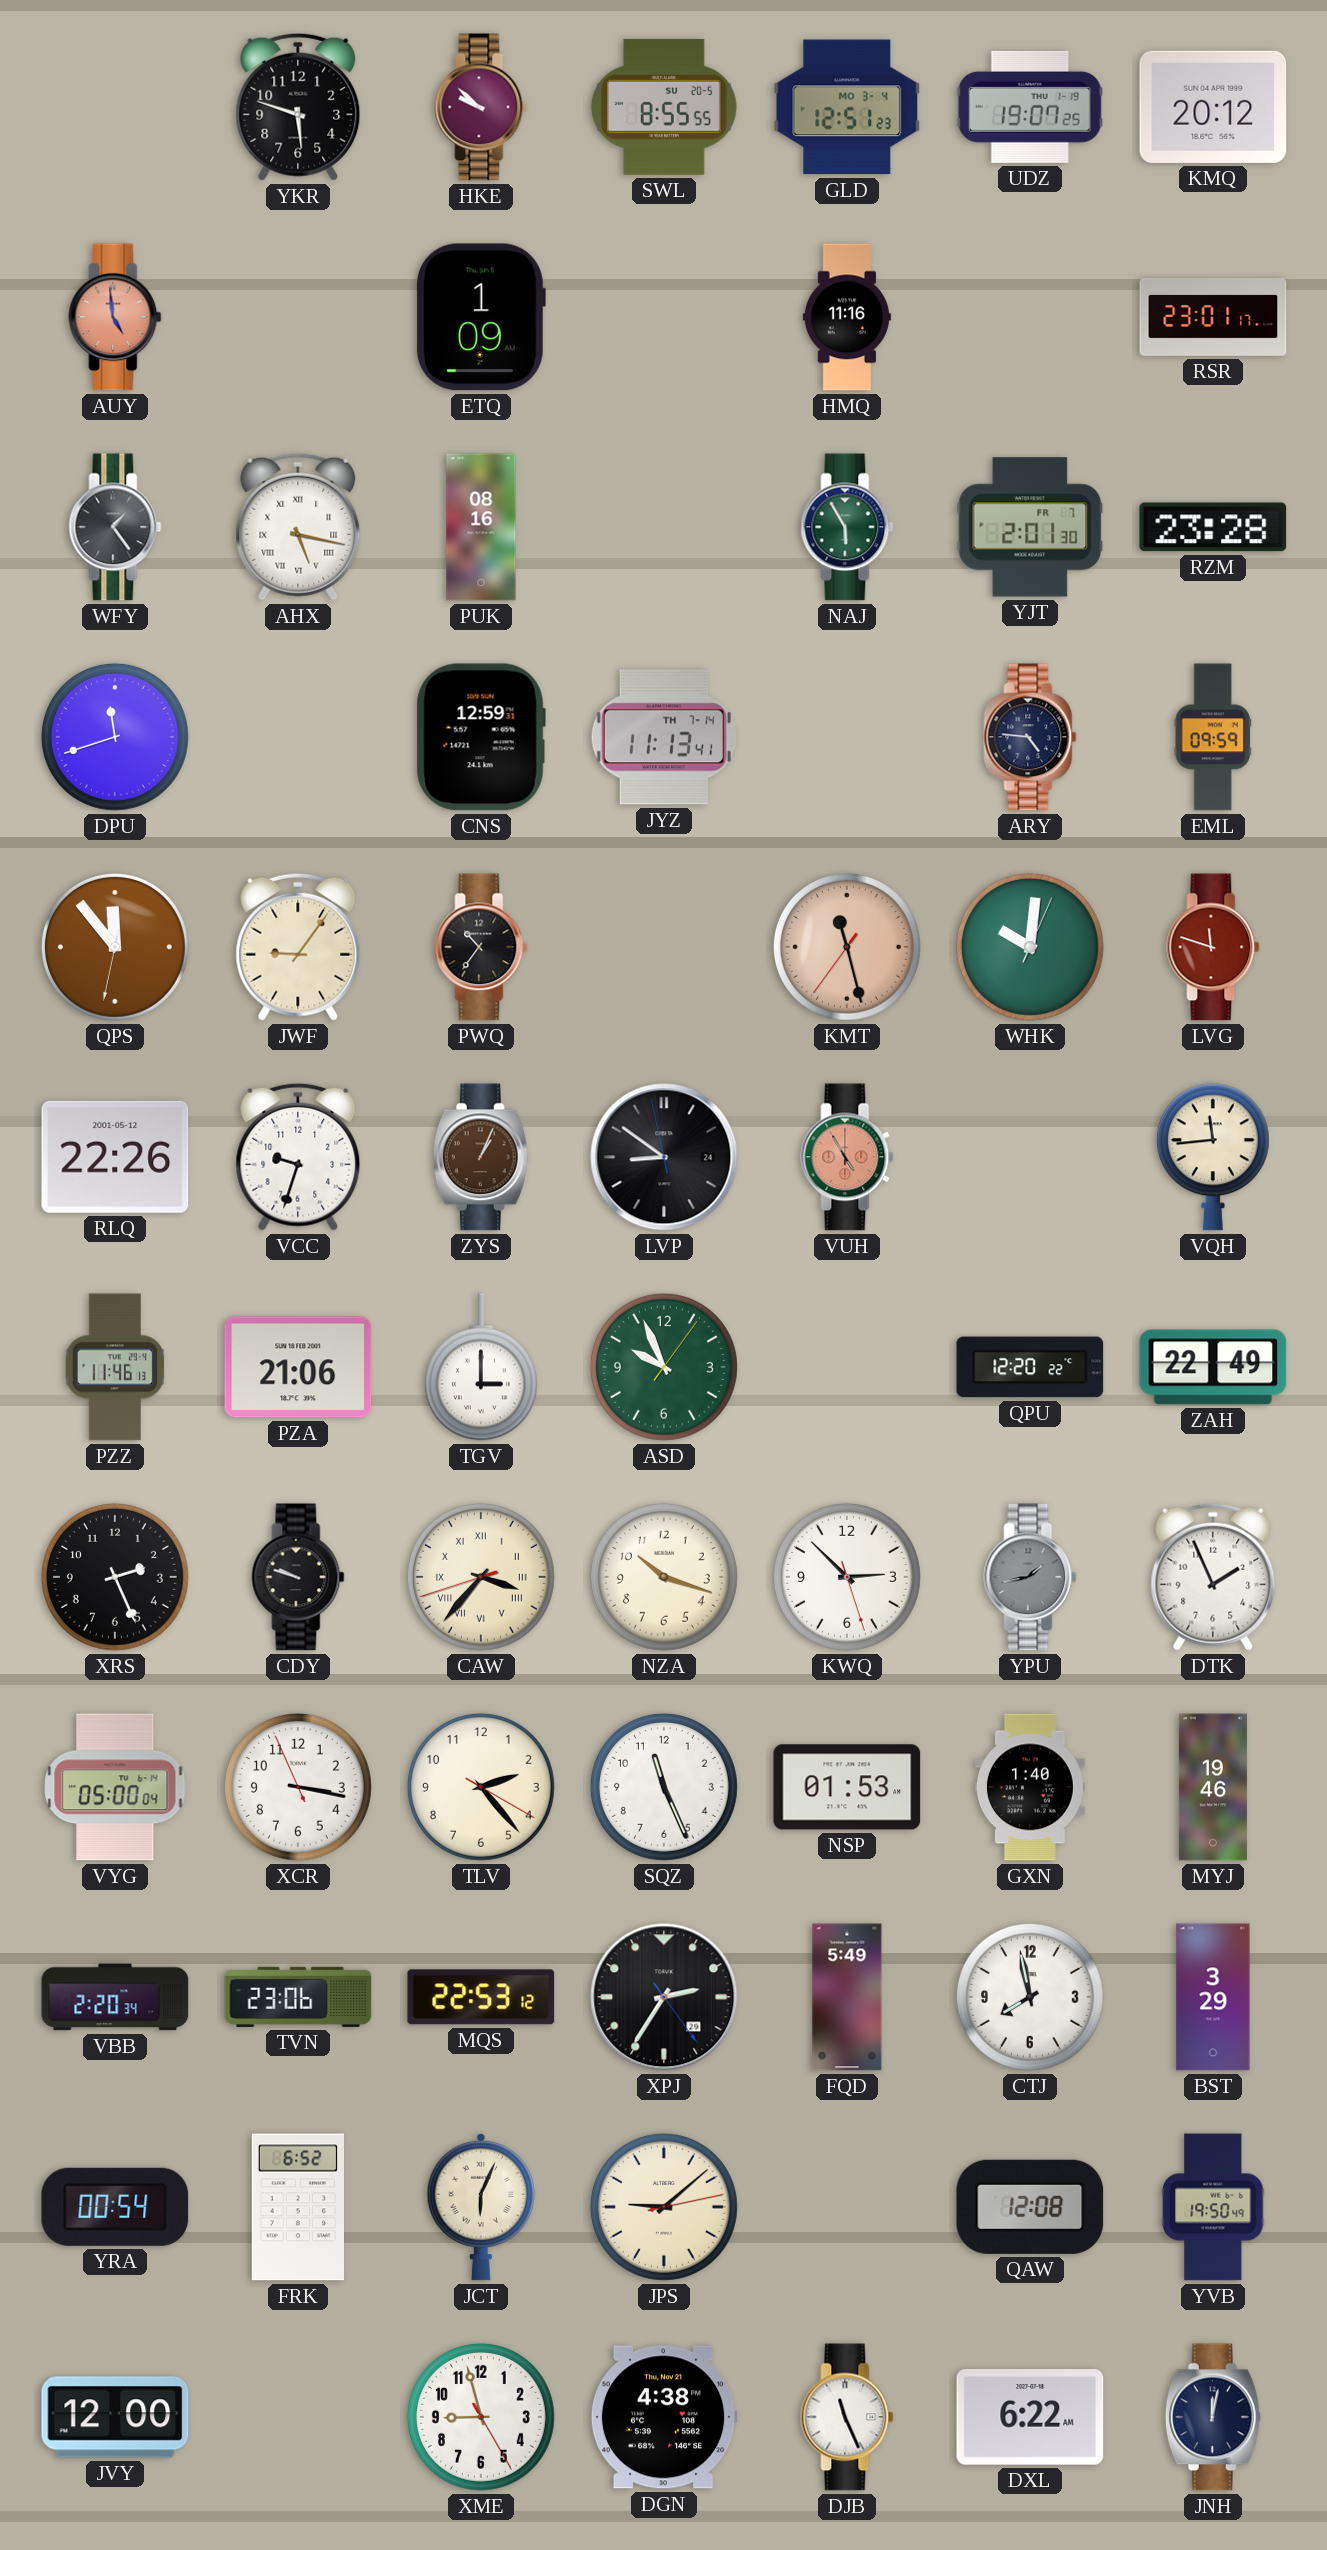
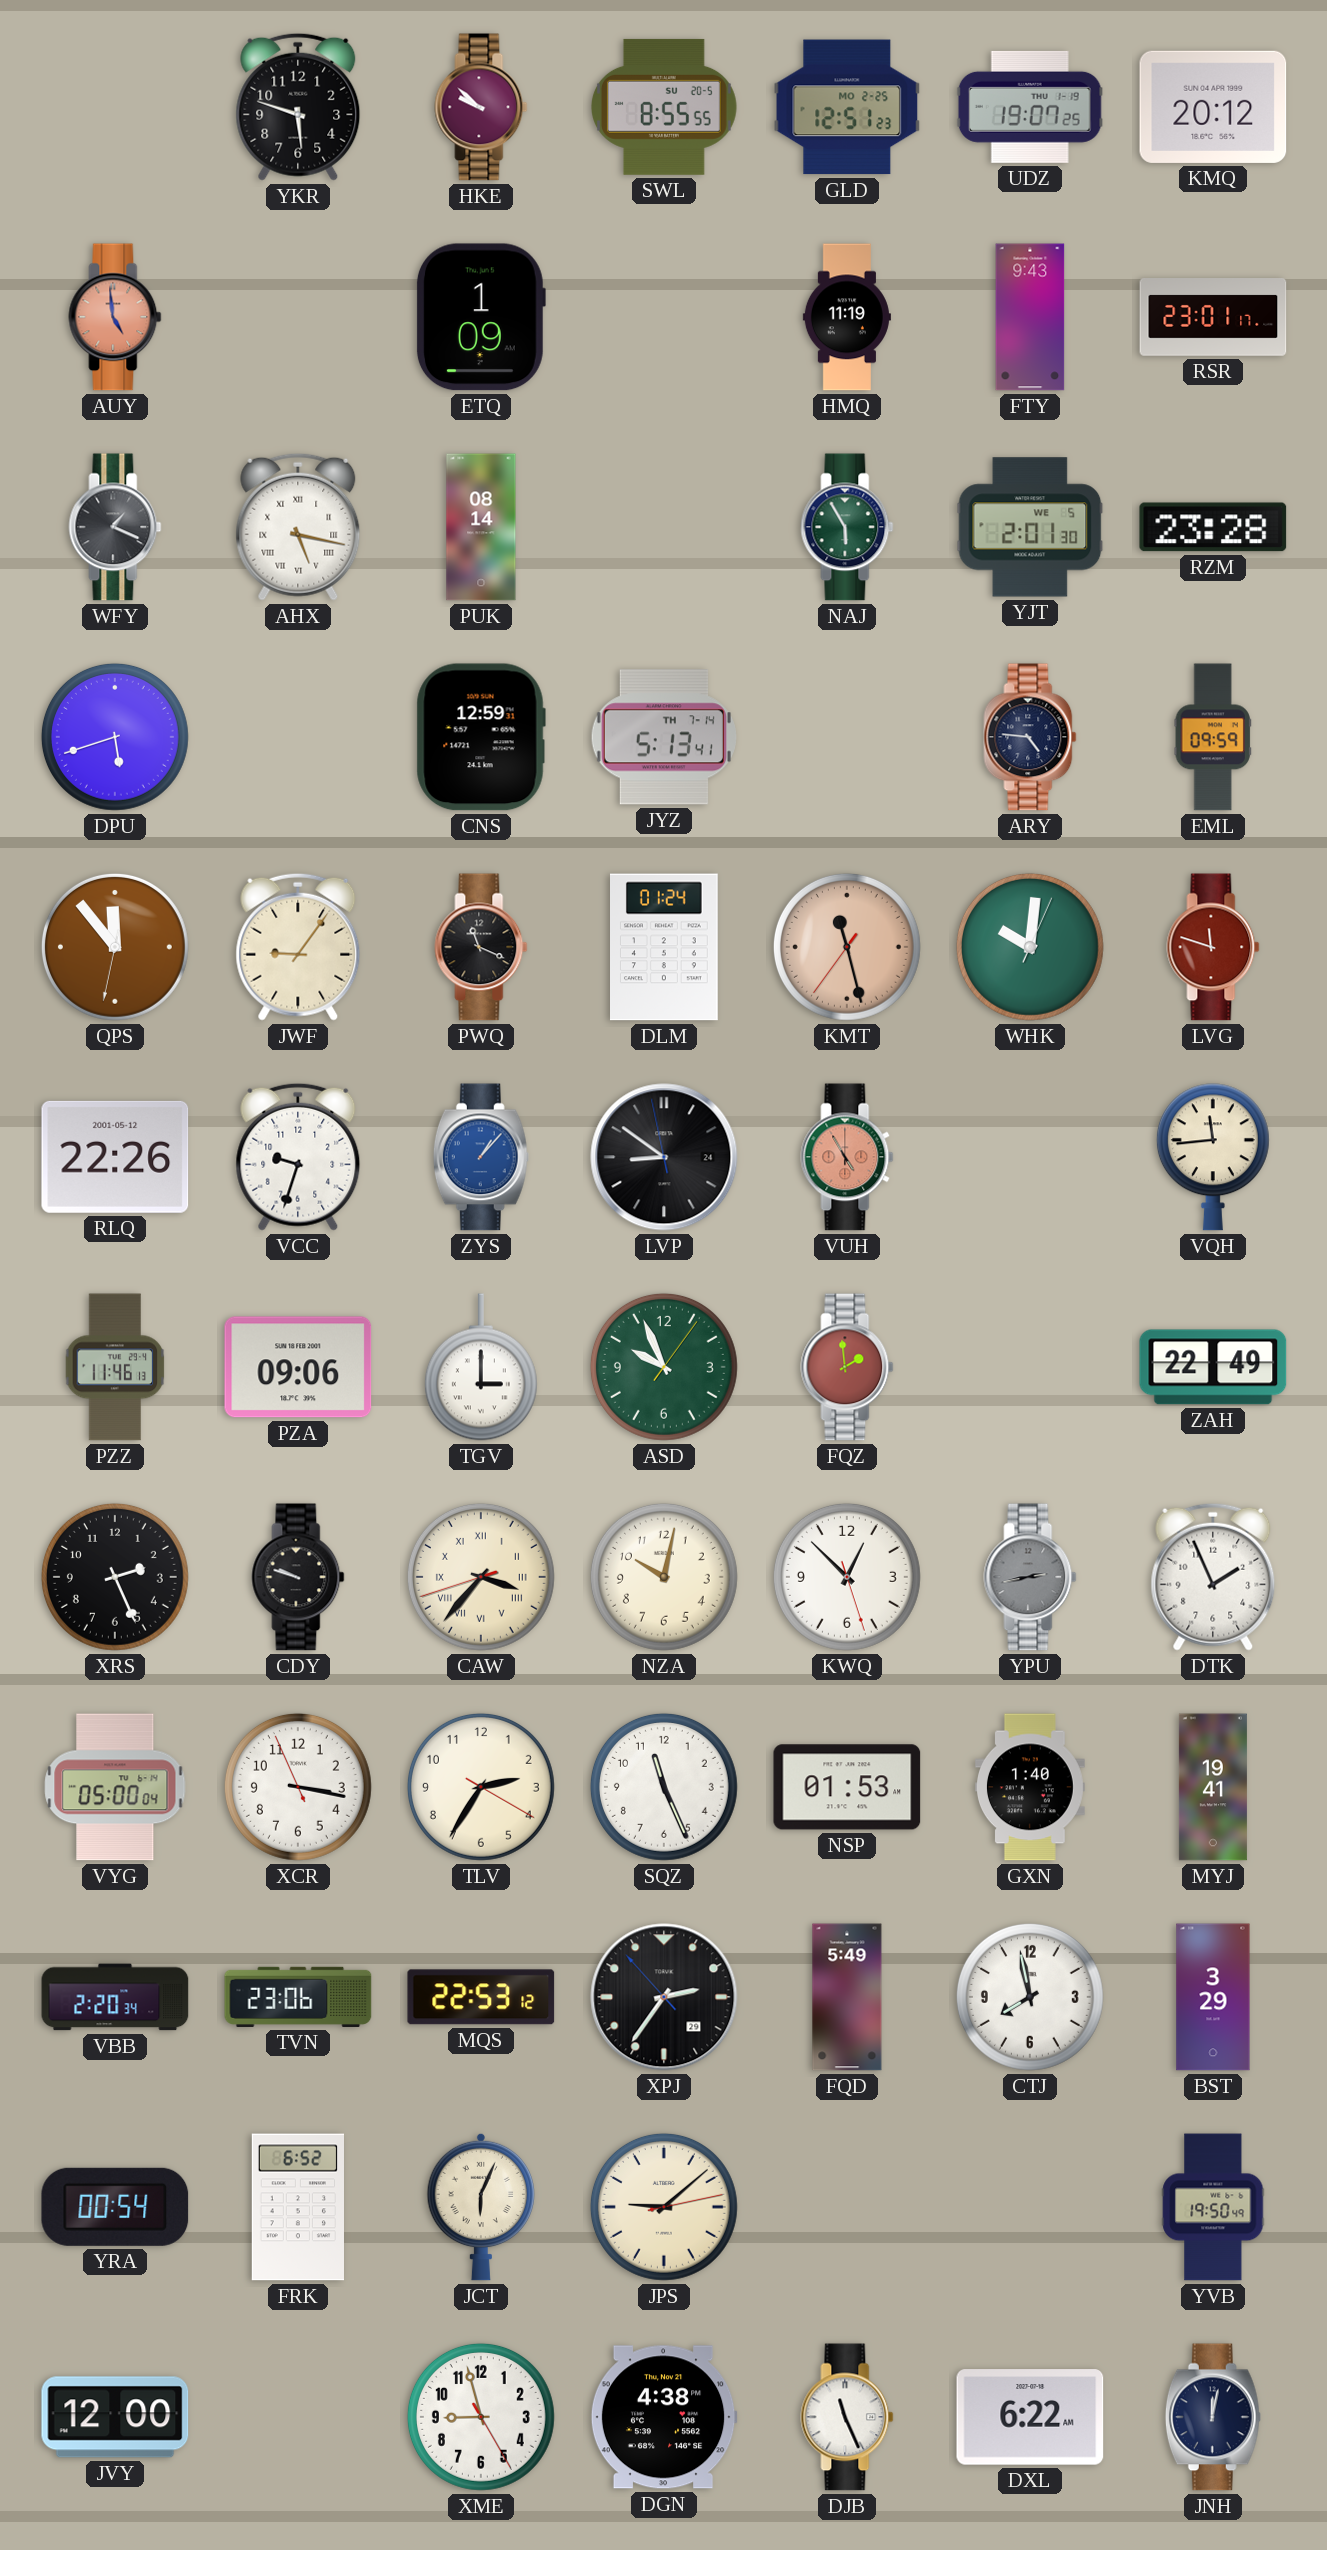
GLD date: MO 3-4 -> MO 2-25
HMQ: 11:16 -> 11:19
FTY: none -> 9:43
WFY: 1:24 -> 1:19
PUK: 08:16 -> 08:14
YJT date: FR 7 -> WE 5
DPU: 11:42 -> 5:42
JYZ: 11:13 -> 5:13
PWQ: 10:36 -> 11:19
DLM: none -> 01:24
ZYS: 1:04 -> 1:07
ZYS dial: brown -> blue
PZA: 21:06 -> 09:06
FQZ: none -> 1:59
QPU: 12:20 -> none
NZA: 10:18 -> 10:02
KWQ: 2:52 -> 12:52
YPU: 1:43 -> 2:43
TLV: 2:23 -> 2:35
MYJ: 19:46 -> 19:41
XPJ: 2:35:24 -> 2:35:53
QAW: 12:08 -> none
